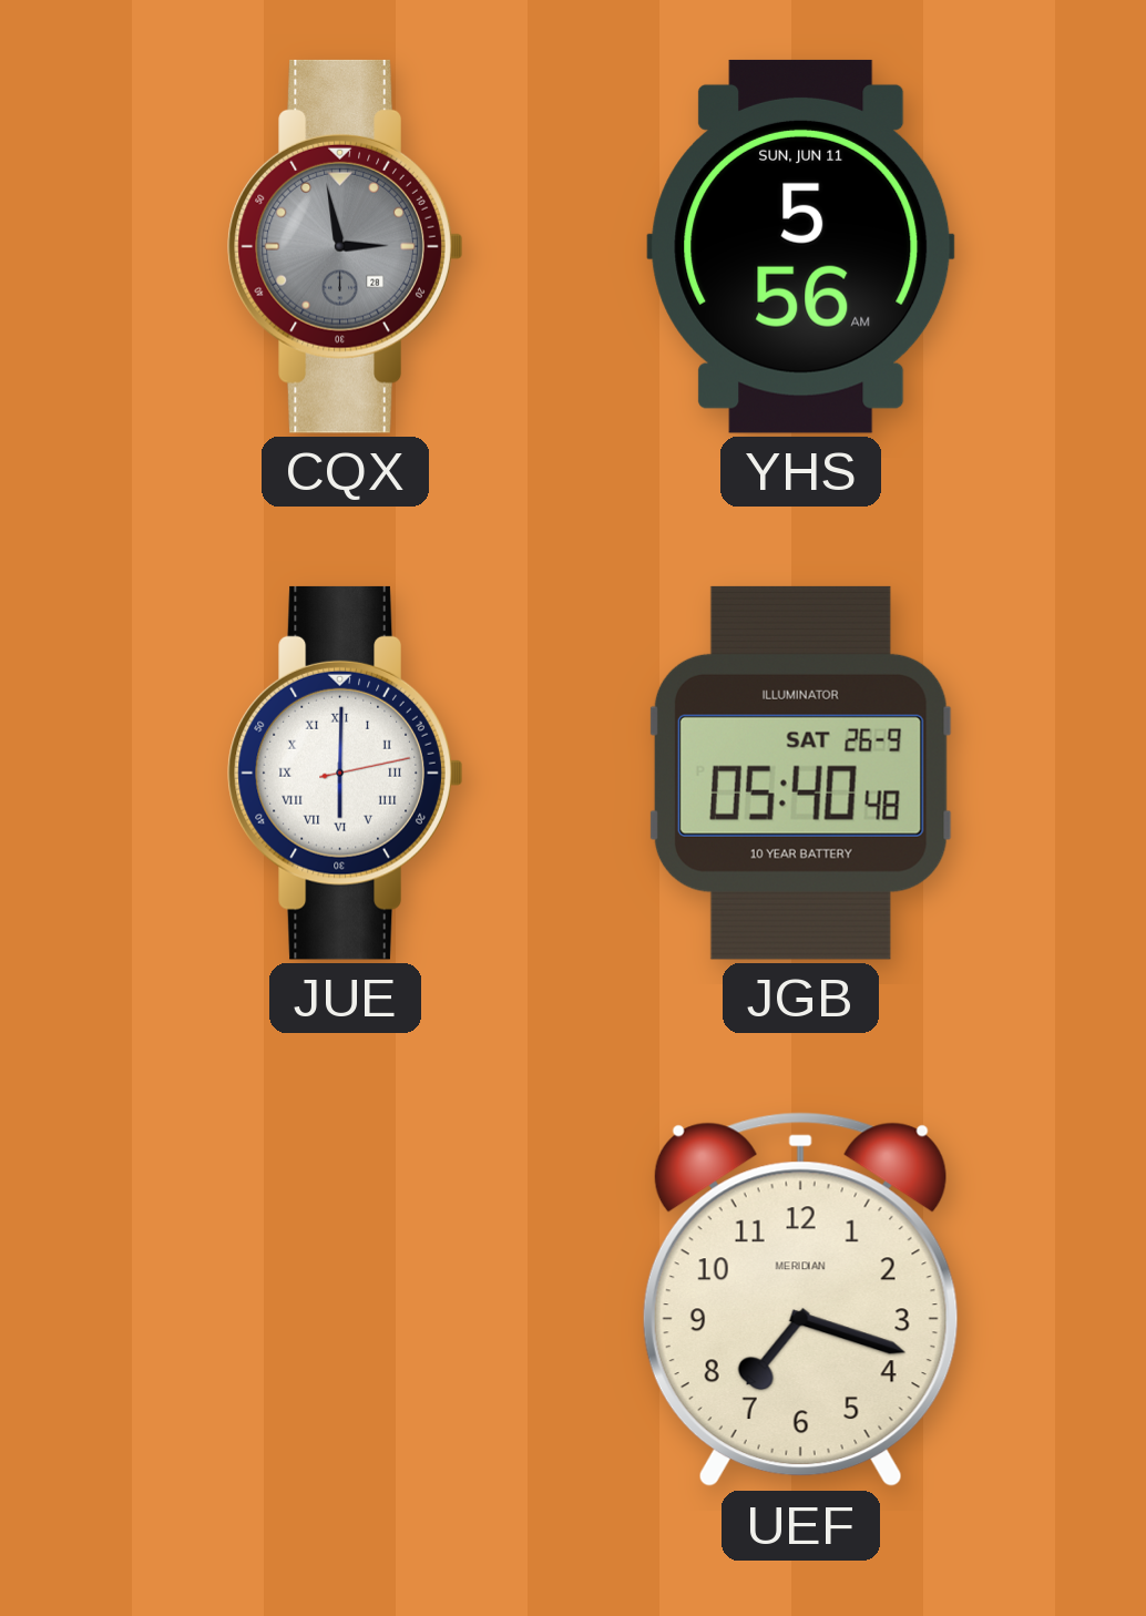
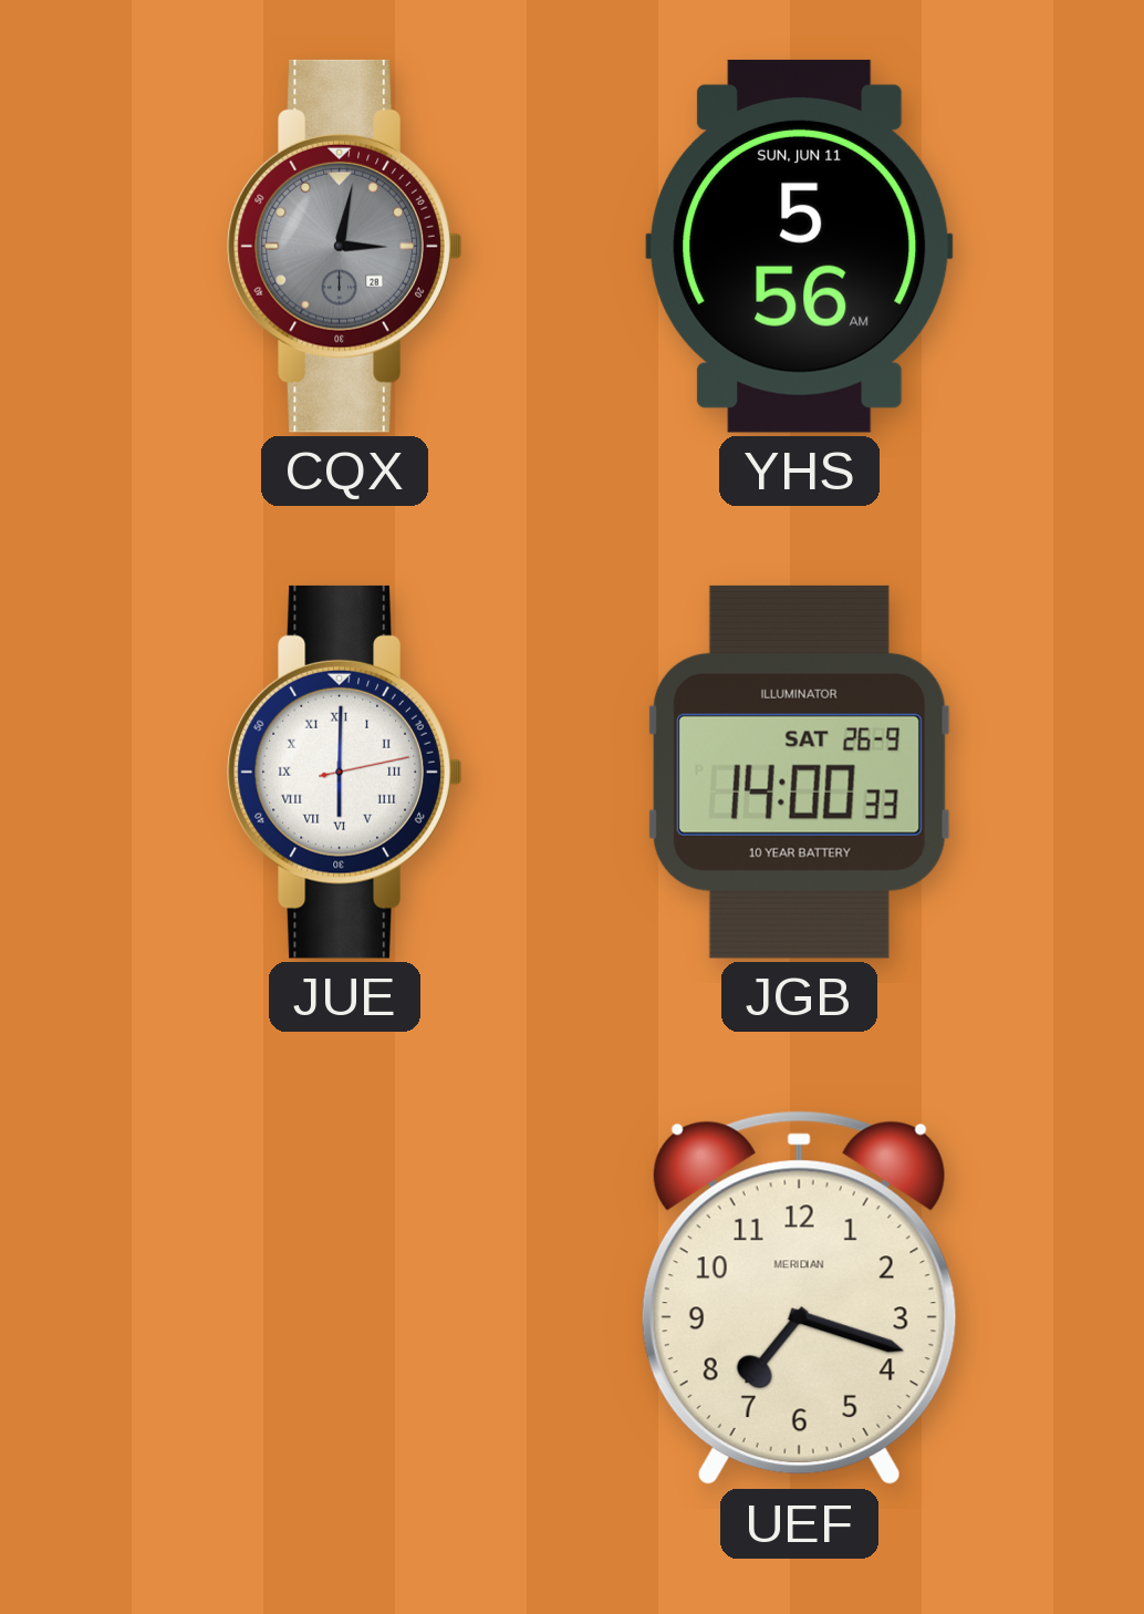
CQX: 2:58 -> 3:02
JGB: 05:40 -> 14:00
